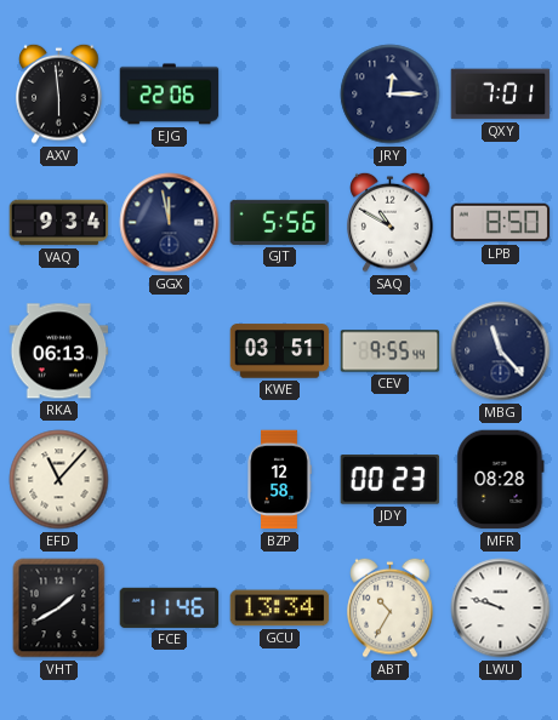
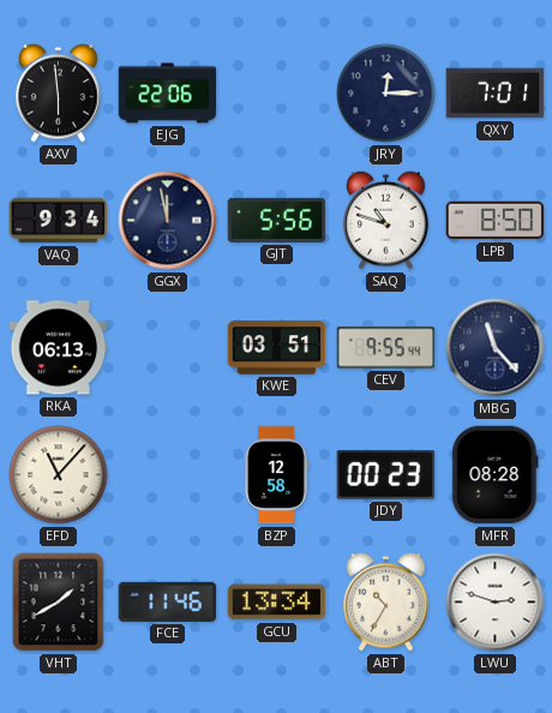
SAQ: 10:50 -> 10:48
LWU: 9:48 -> 2:48
